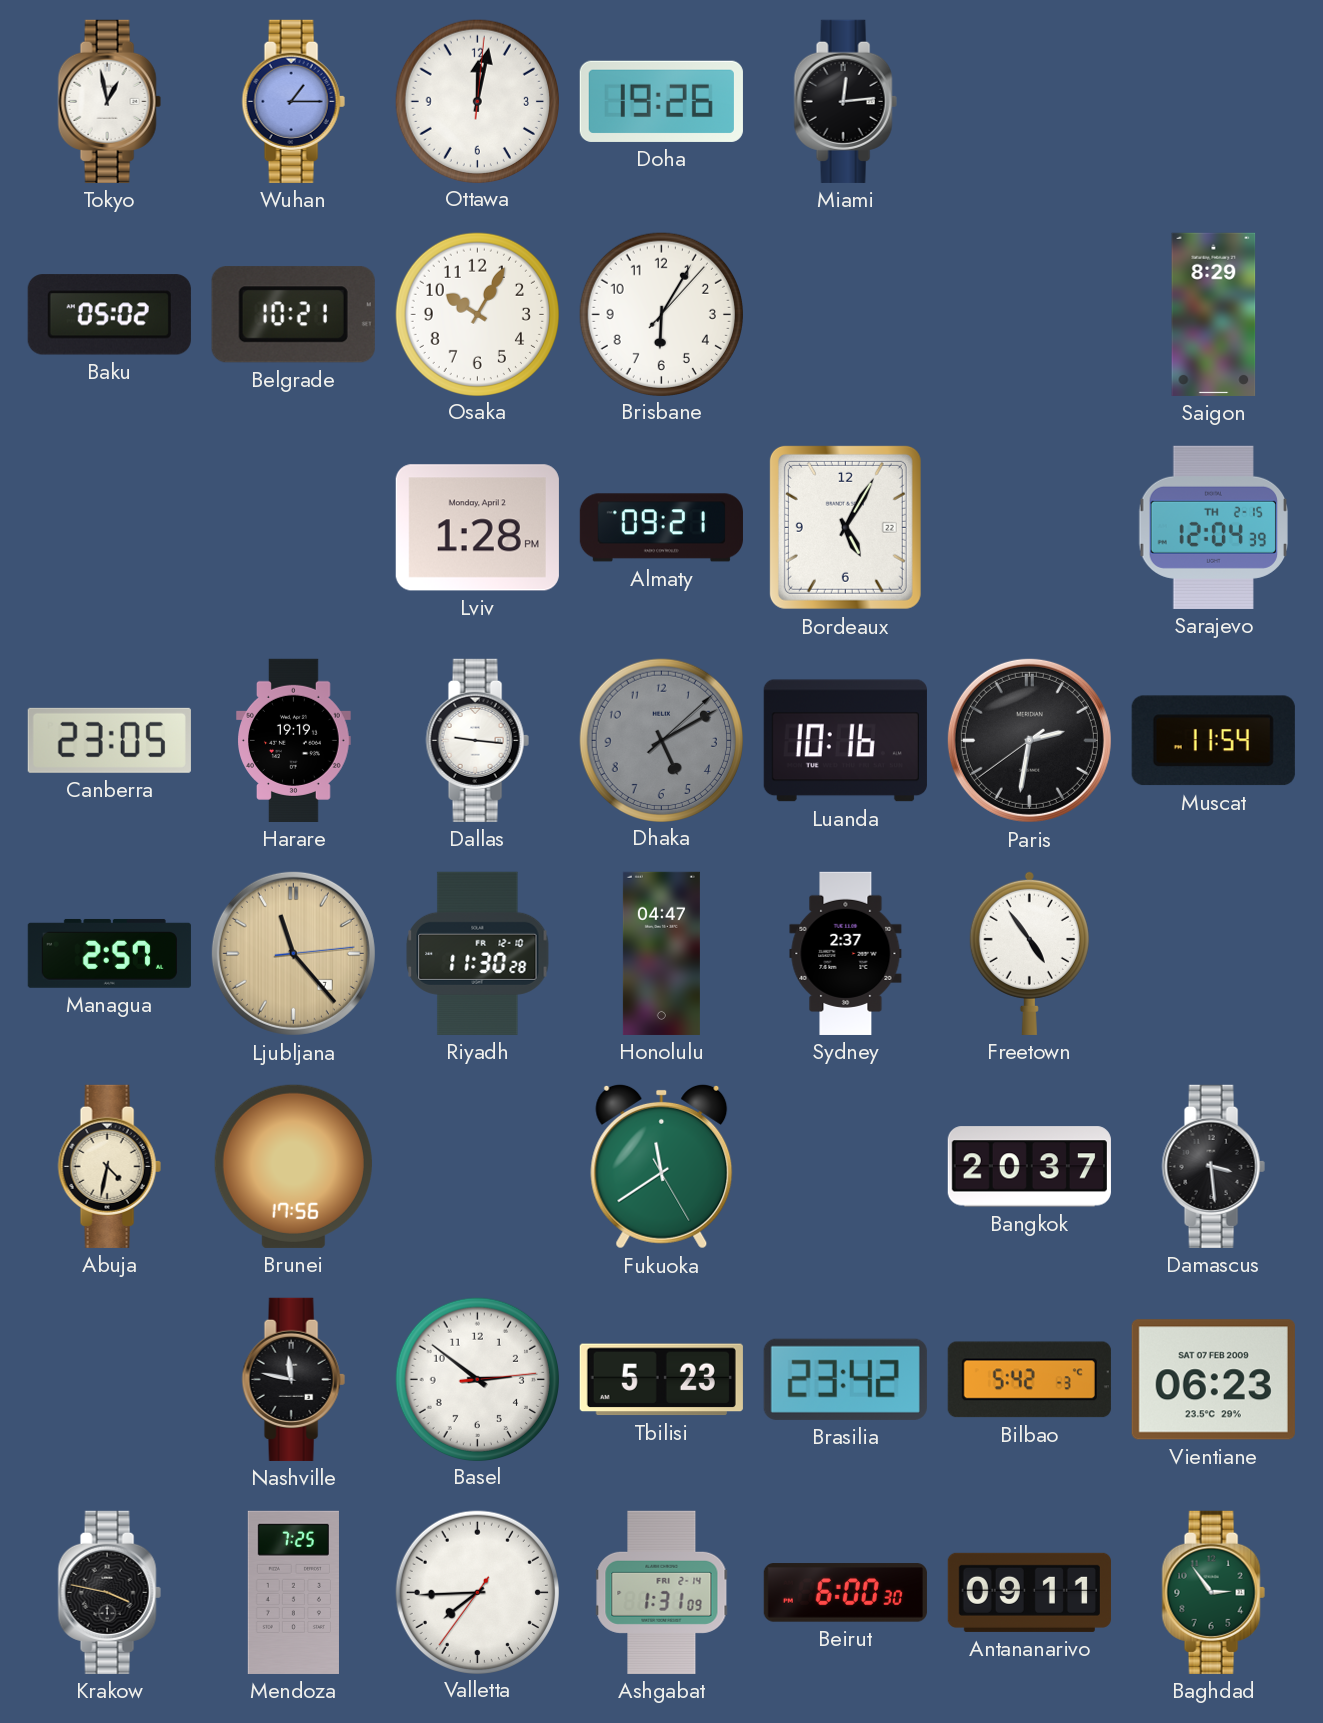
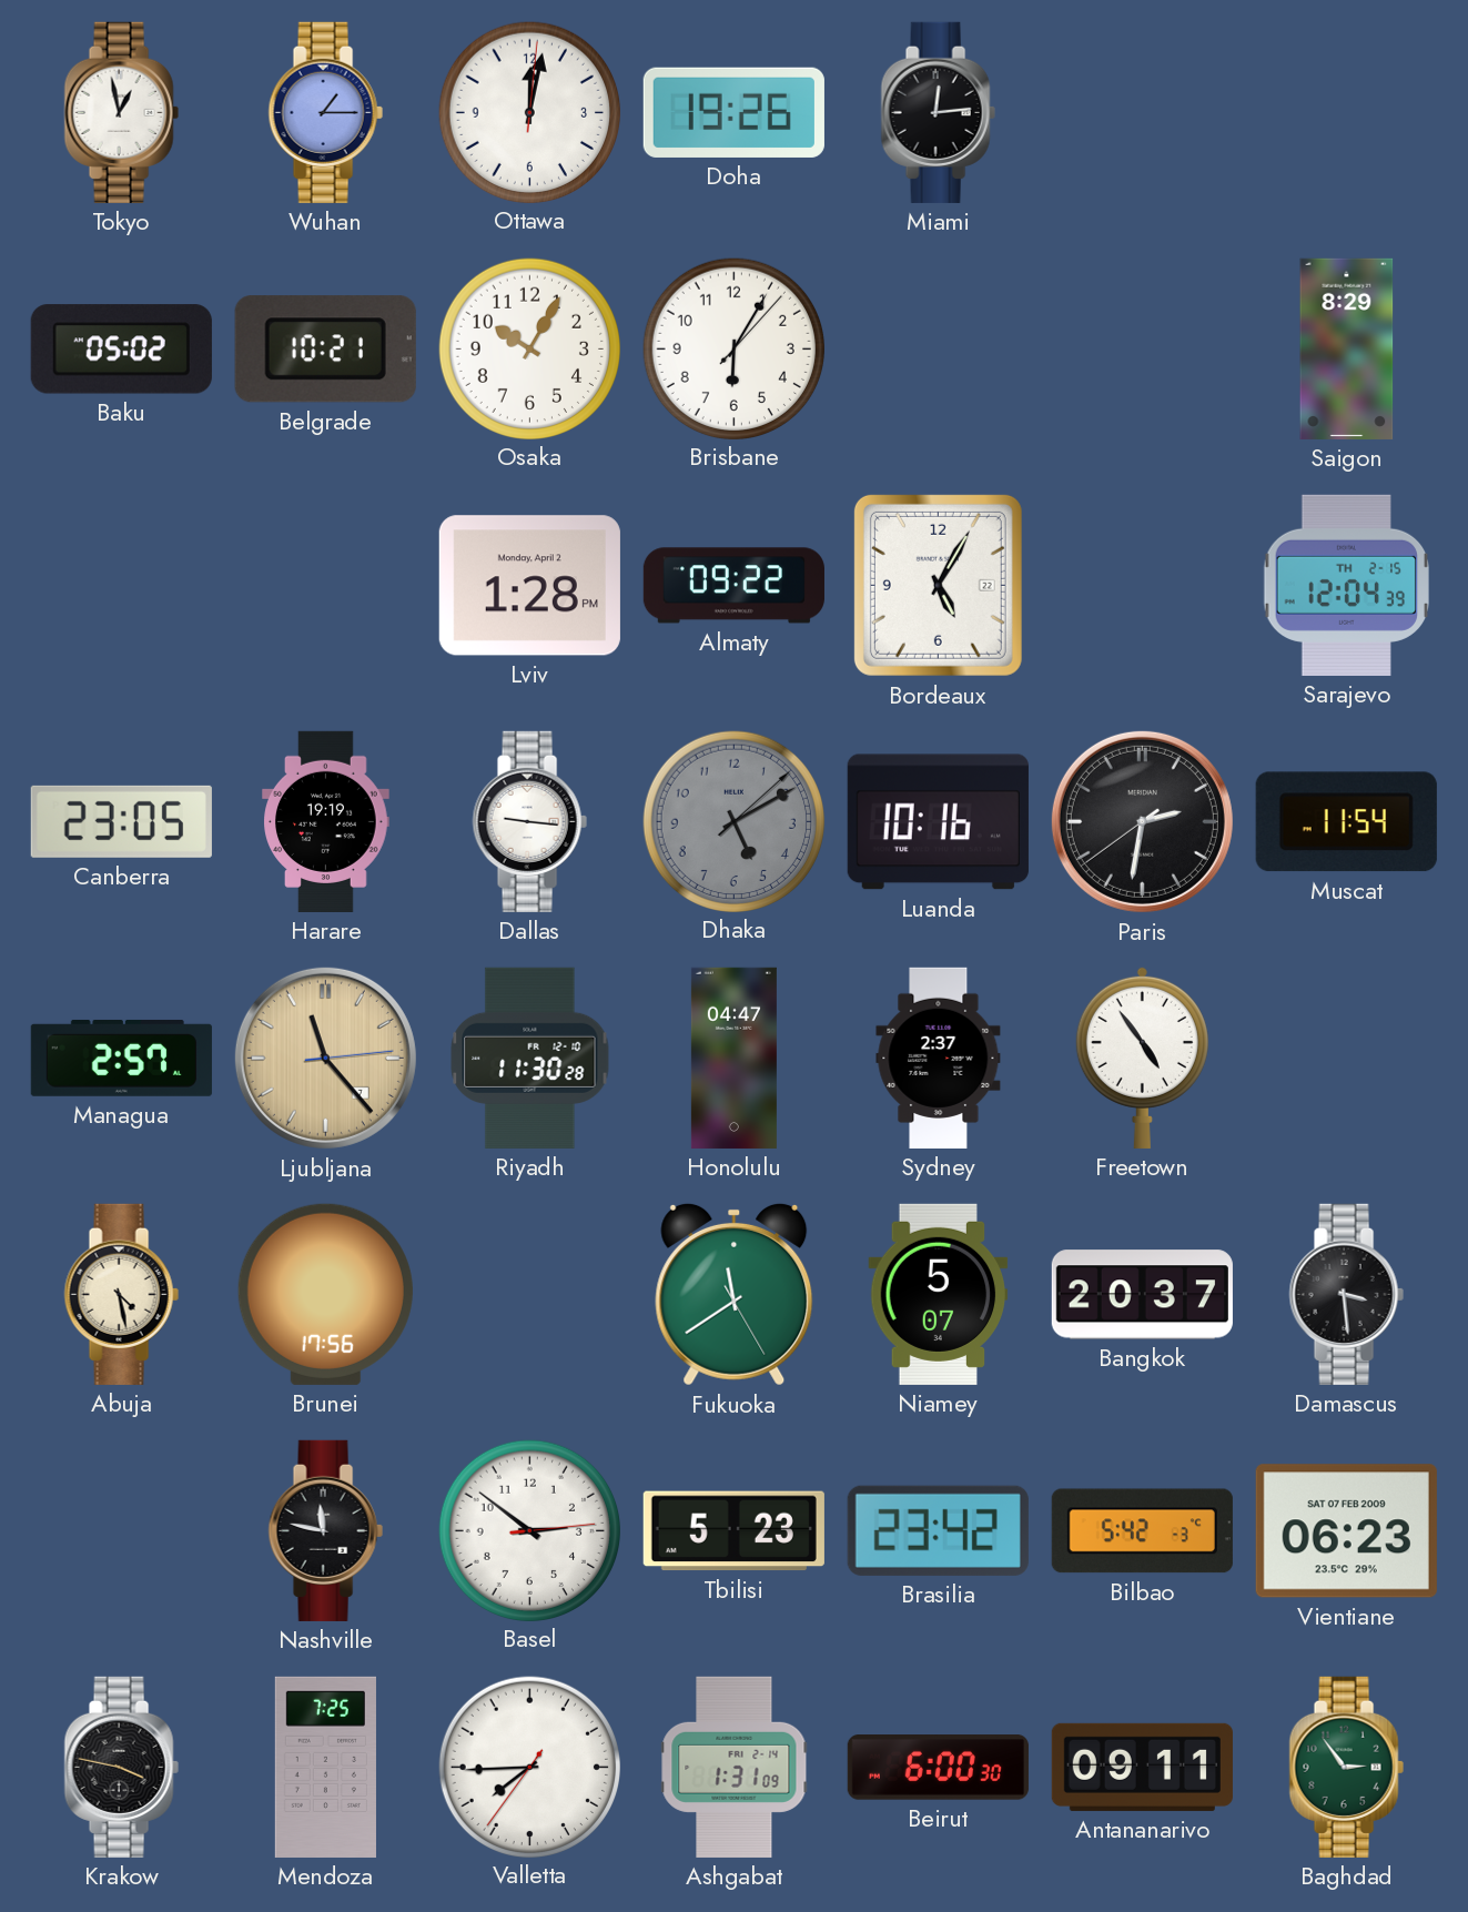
Almaty: 09:21 -> 09:22
Abuja: 4:32 -> 4:28
Niamey: none -> 5:07
